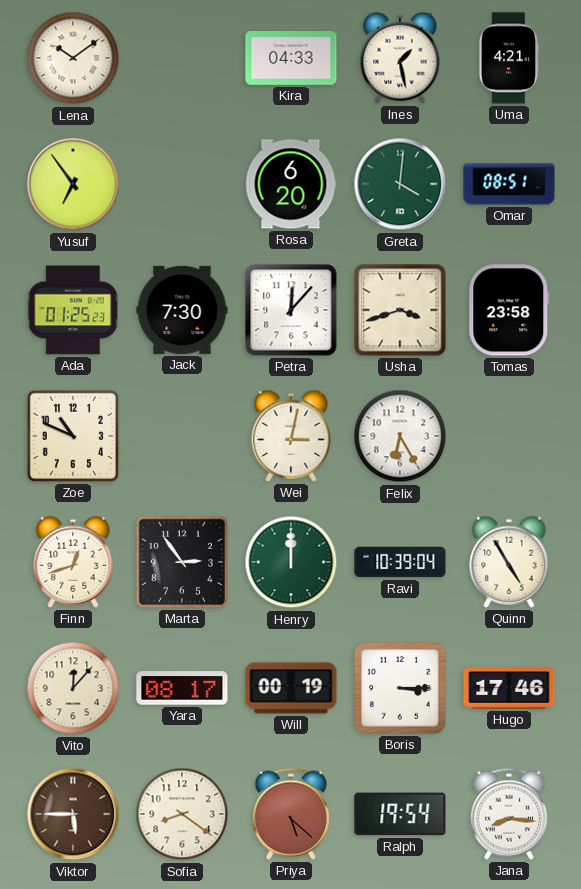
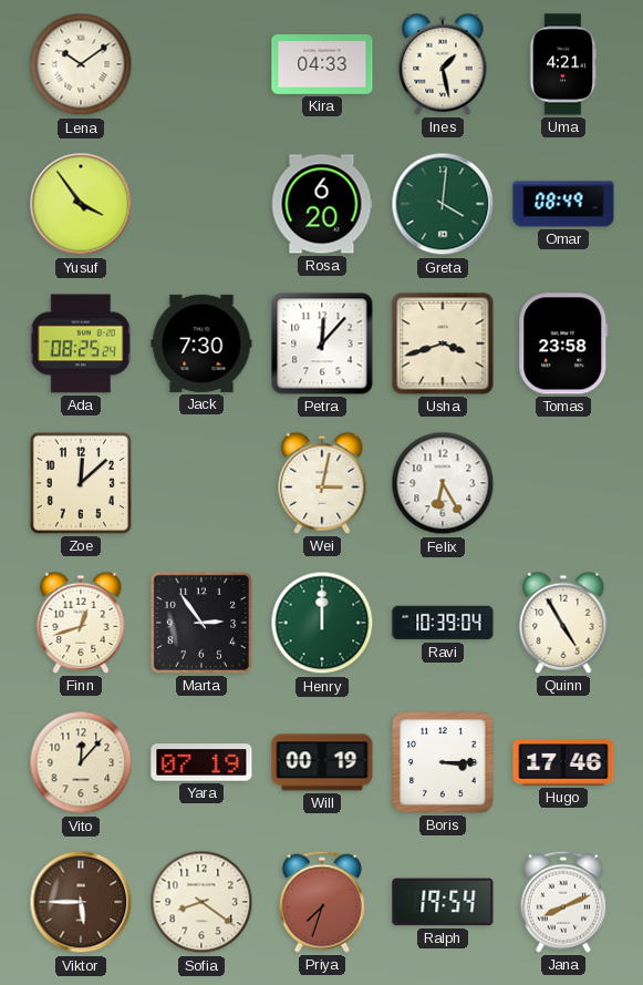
Yusuf: 6:54 -> 3:54
Omar: 08:51 -> 08:49
Ada: 01:25 -> 08:25
Zoe: 10:49 -> 12:08
Yara: 08:17 -> 07:19
Priya: 5:22 -> 7:33
Jana: 8:16 -> 8:11
